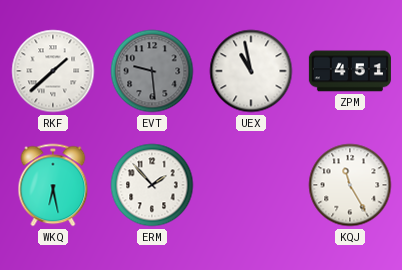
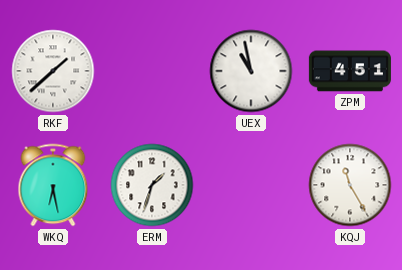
EVT: 9:29 -> none
ERM: 1:53 -> 1:33
